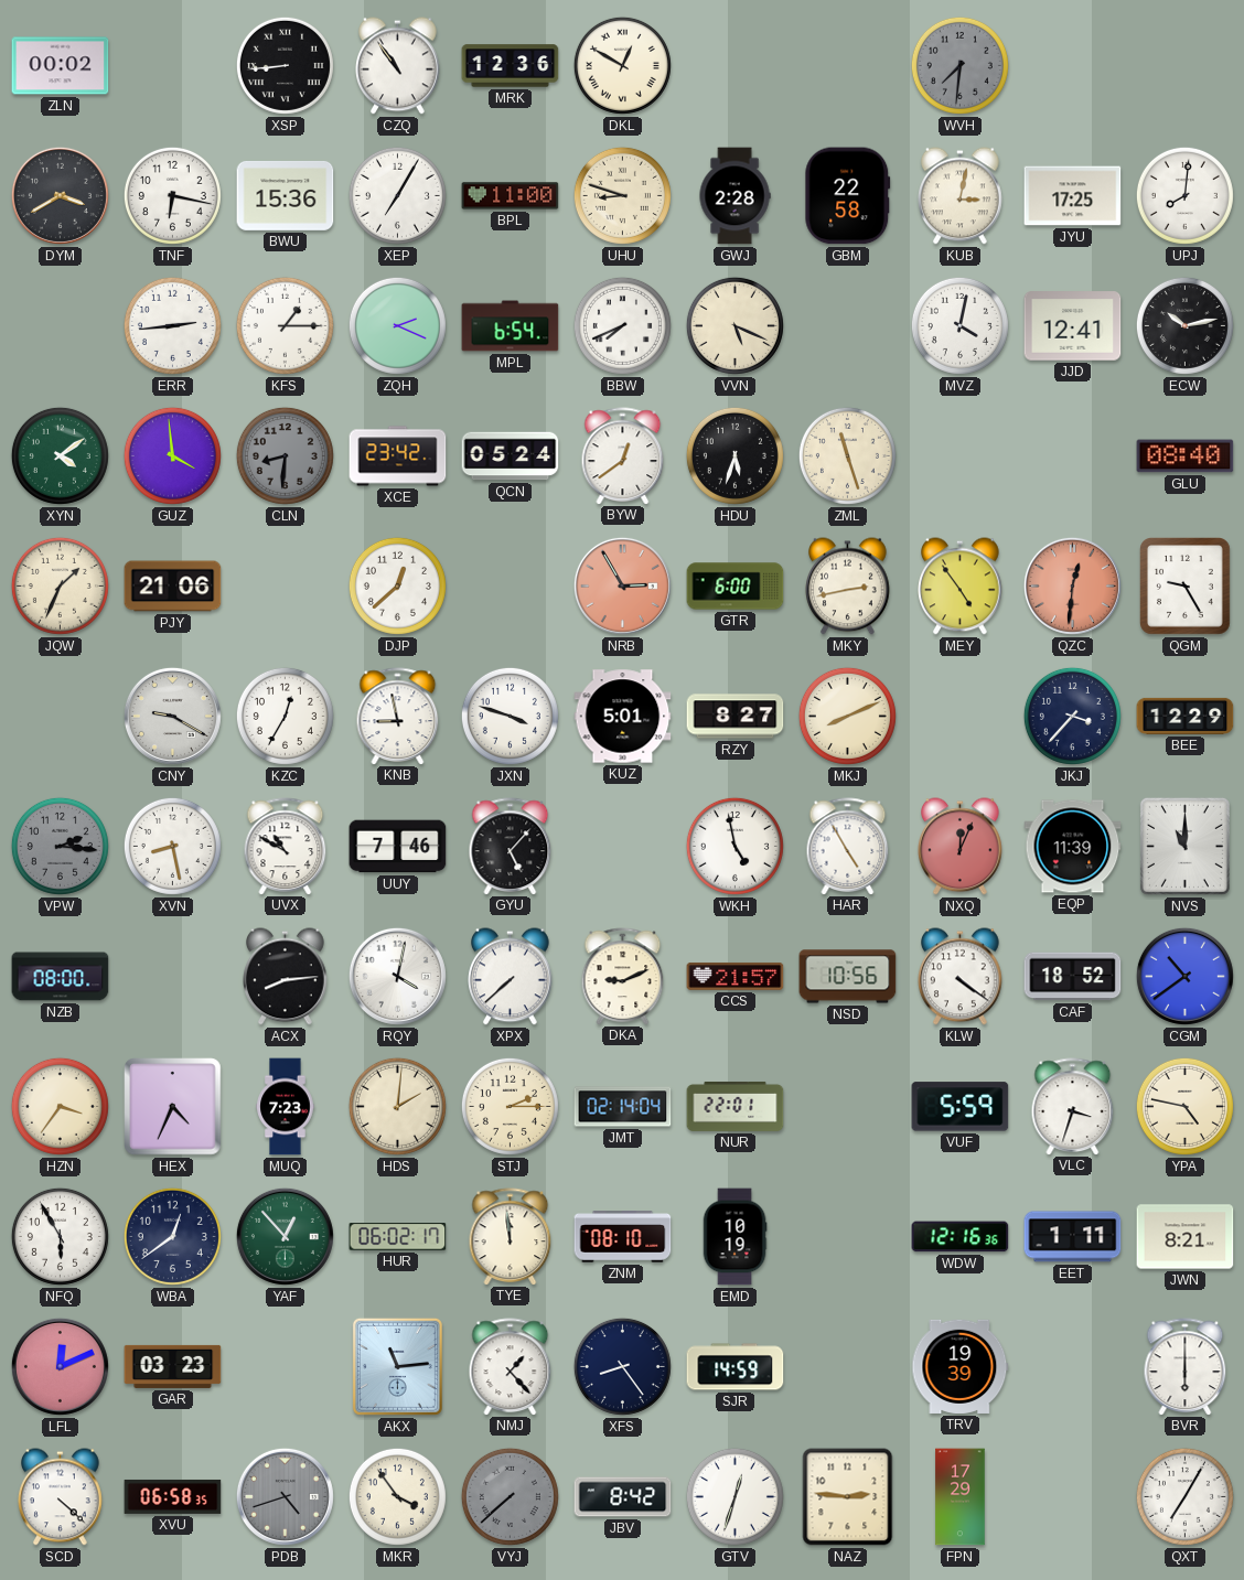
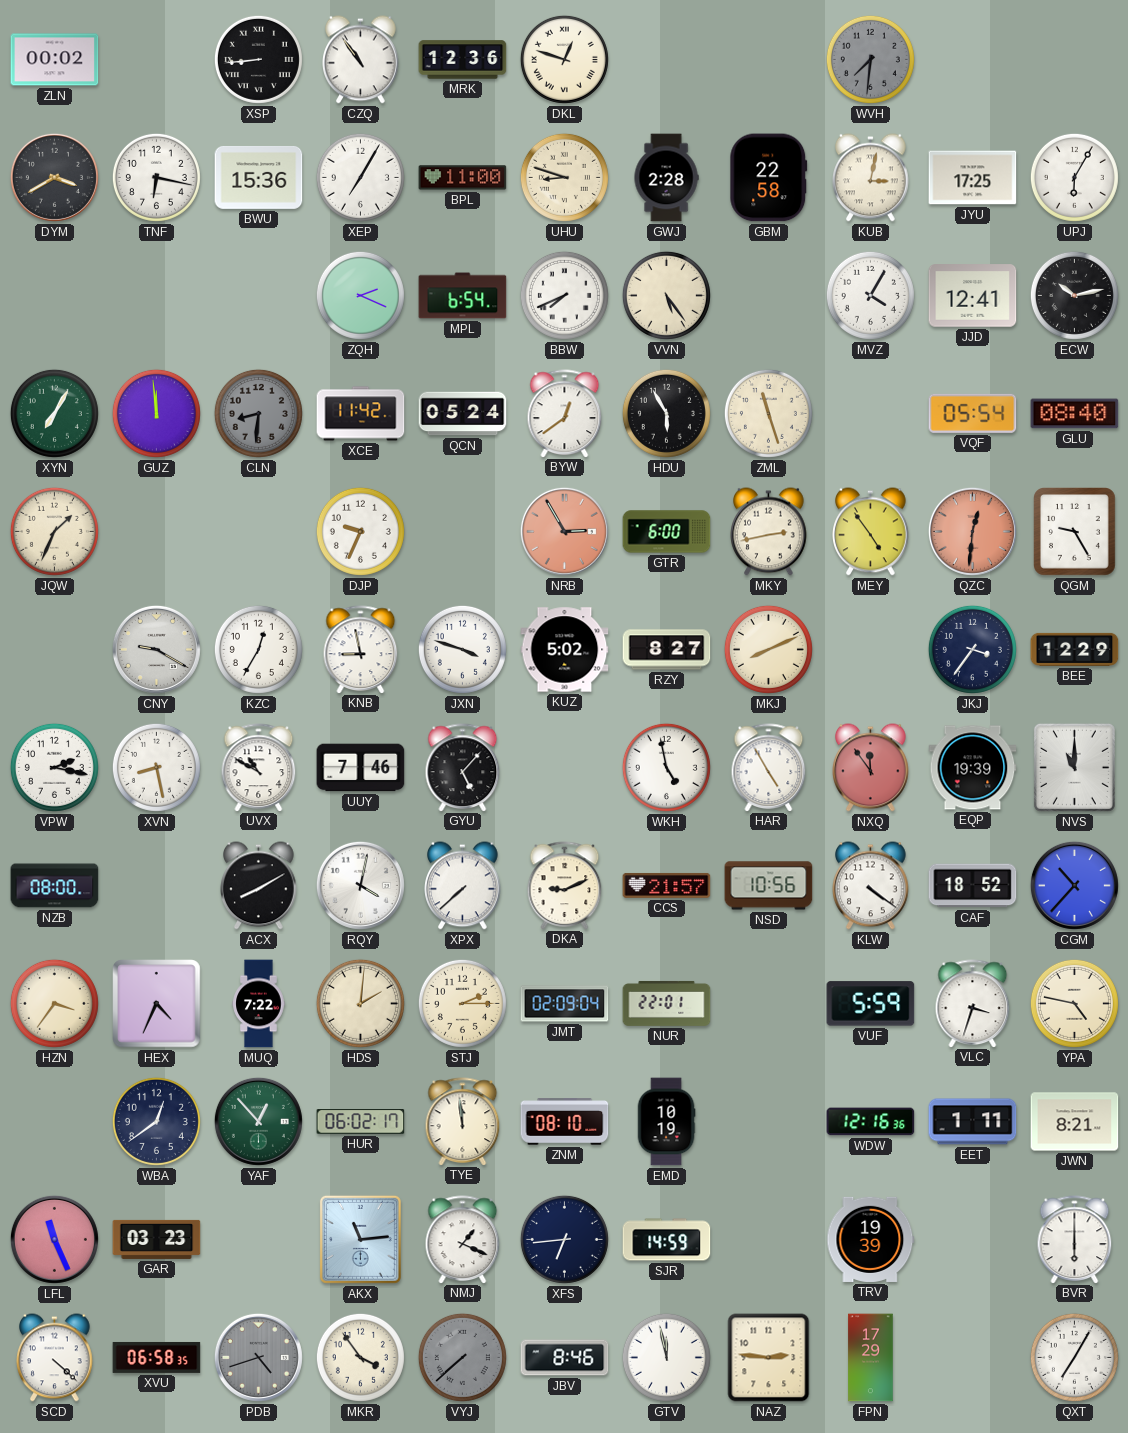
DKL: 12:50 -> 12:48
UPJ: 8:01 -> 6:05
ERR: 2:44 -> none
KFS: 1:15 -> none
VVN: 5:19 -> 5:24
MVZ: 4:02 -> 4:05
XYN: 4:09 -> 7:05
GUZ: 3:59 -> 11:59
XCE: 23:42 -> 11:42
HDU: 5:33 -> 5:55
VQF: none -> 05:54
PJY: 21:06 -> none
DJP: 12:38 -> 9:34
KUZ: 5:01 -> 5:02
JKJ: 3:37 -> 3:36
VPW: 2:16 -> 2:17
VPW dial: grey -> white
NXQ: 12:04 -> 11:54
EQP: 11:39 -> 19:39
ACX: 8:14 -> 8:10
CGM: 10:39 -> 10:37
MUQ: 7:23 -> 7:22
JMT: 02:14 -> 02:09
NFQ: 5:55 -> none
LFL: 12:11 -> 11:26
NMJ: 1:23 -> 1:19
XFS: 8:24 -> 6:44
JBV: 8:42 -> 8:46
GTV: 12:33 -> 11:58
